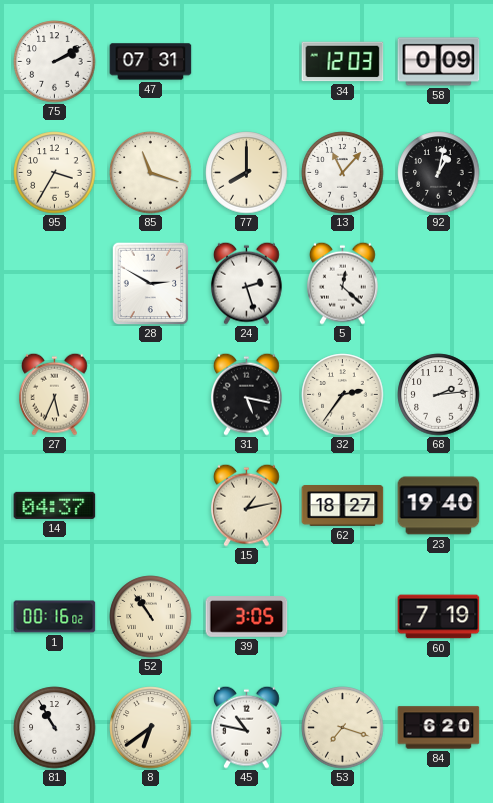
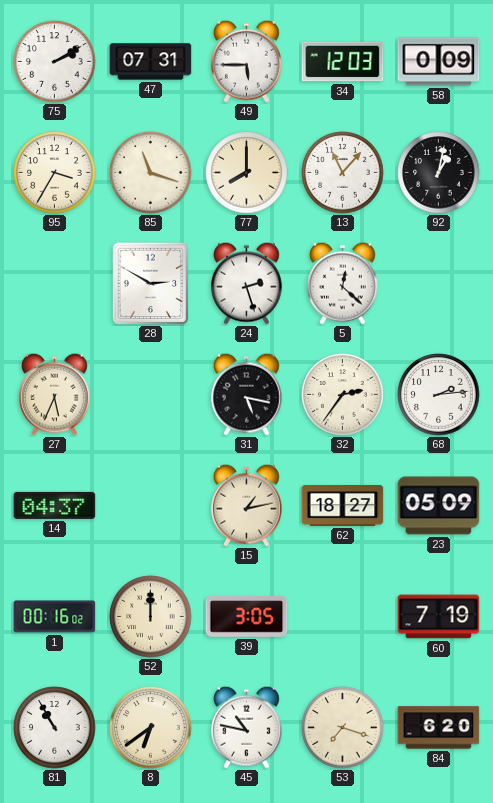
49: none -> 5:45
23: 19:40 -> 05:09
52: 10:54 -> 12:00
